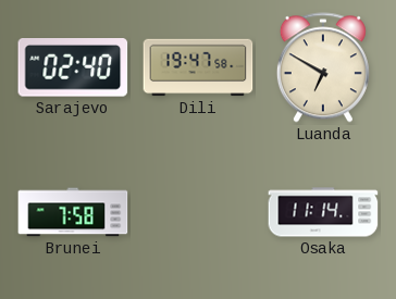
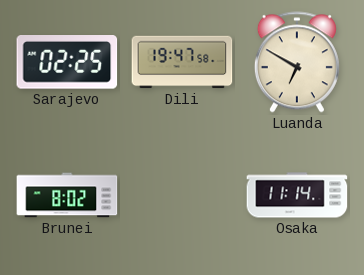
Sarajevo: 02:40 -> 02:25
Brunei: 7:58 -> 8:02
